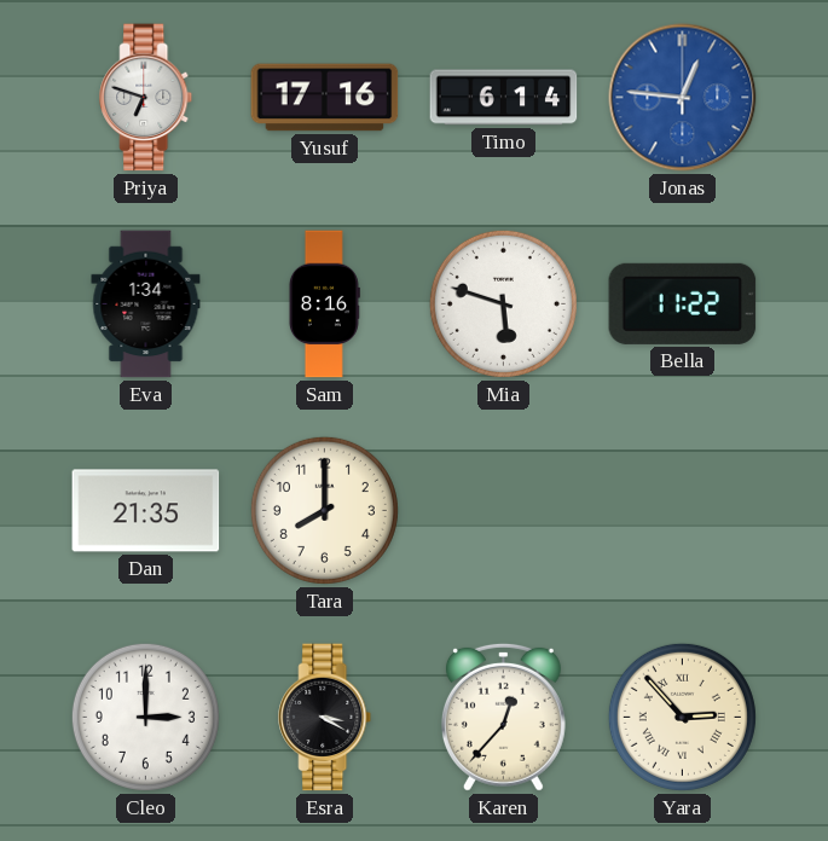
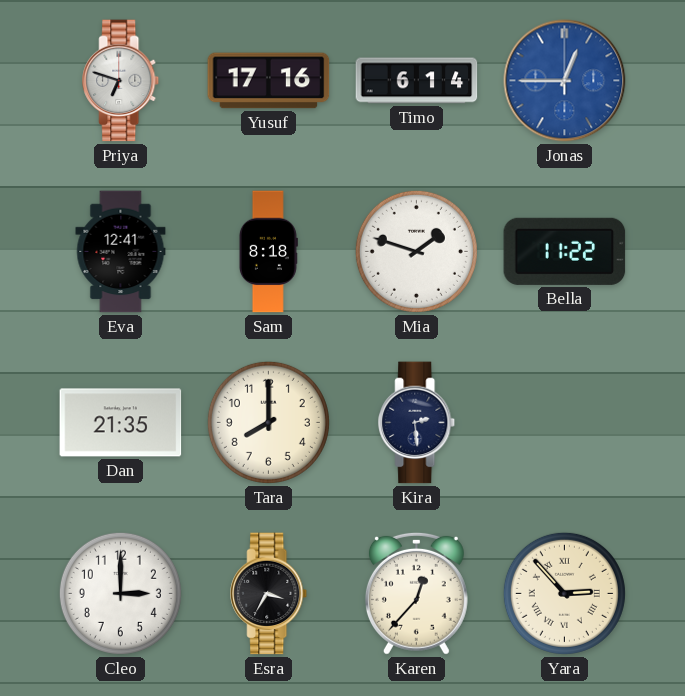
Jonas: 12:46 -> 12:45
Eva: 1:34 -> 12:41
Sam: 8:16 -> 8:18
Mia: 5:48 -> 1:48
Kira: none -> 2:29
Esra: 3:20 -> 3:35
